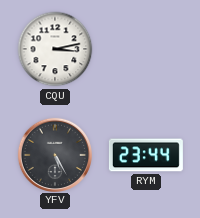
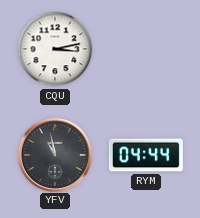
YFV: 5:25 -> 10:58
RYM: 23:44 -> 04:44
